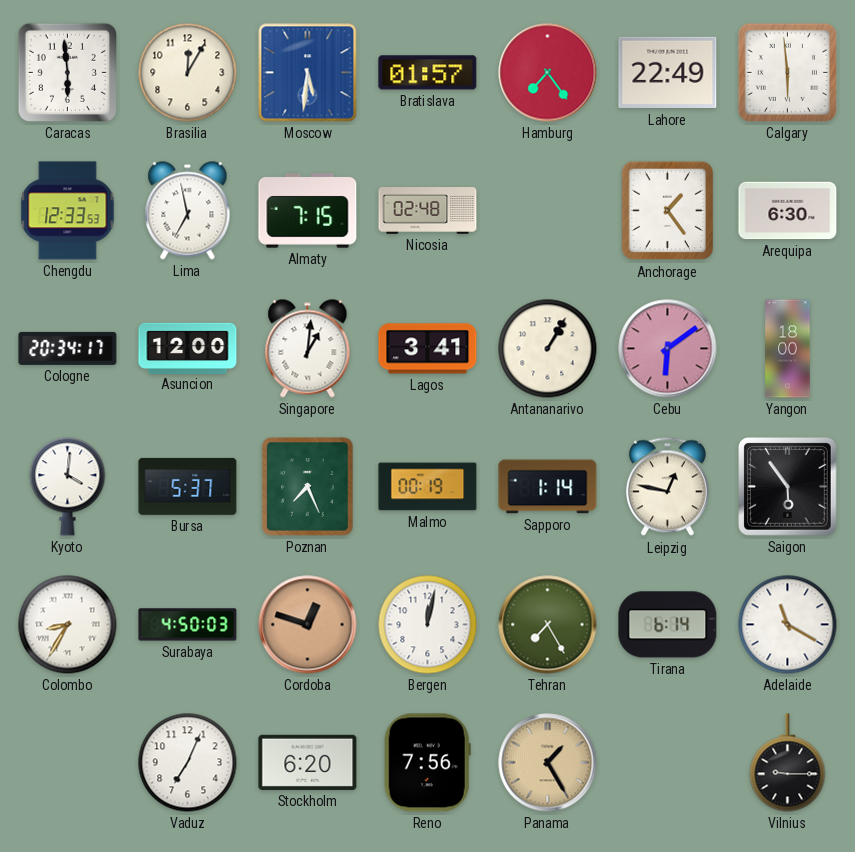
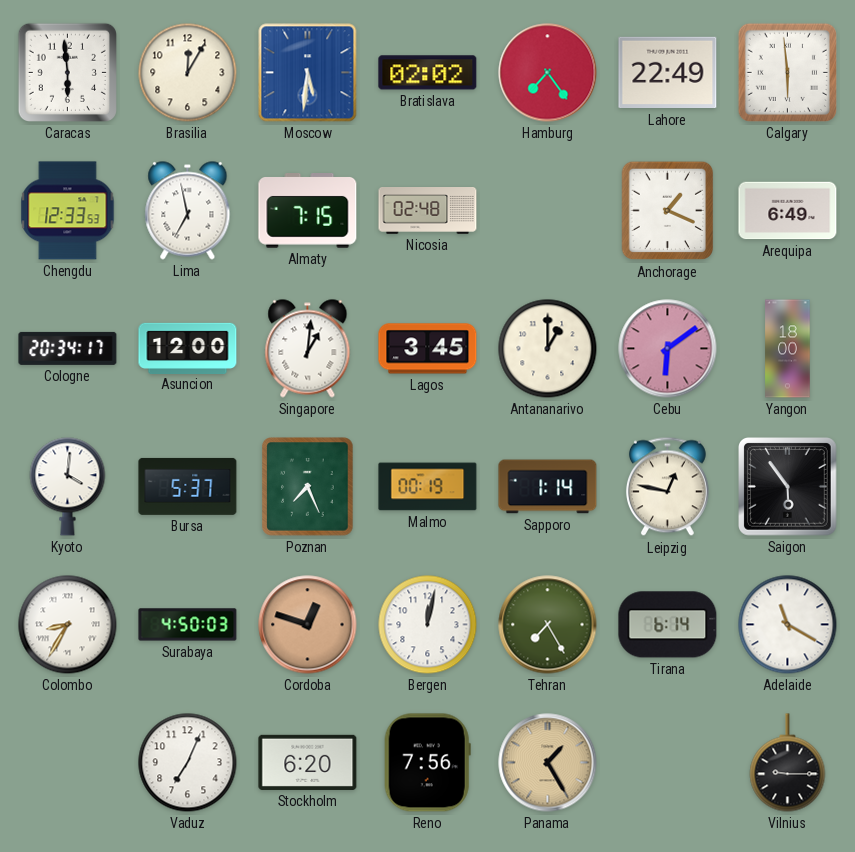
Bratislava: 01:57 -> 02:02
Anchorage: 1:24 -> 1:19
Arequipa: 6:30 -> 6:49
Lagos: 3:41 -> 3:45
Antananarivo: 1:05 -> 1:00
